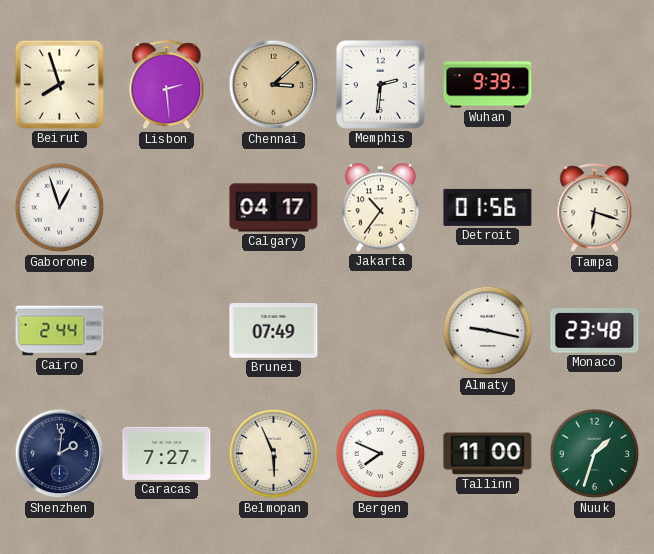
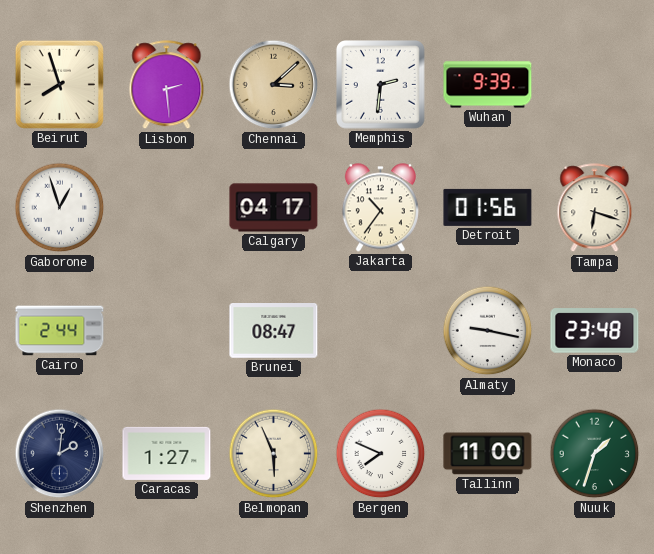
Brunei: 07:49 -> 08:47
Caracas: 7:27 -> 1:27
